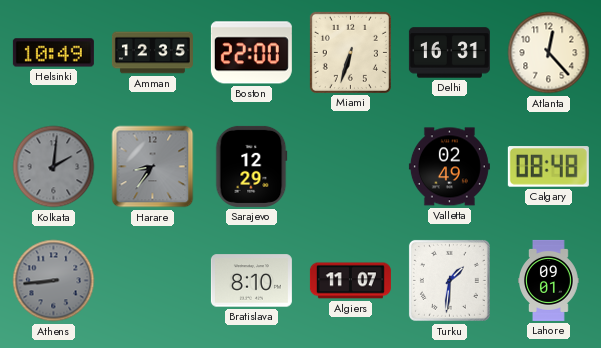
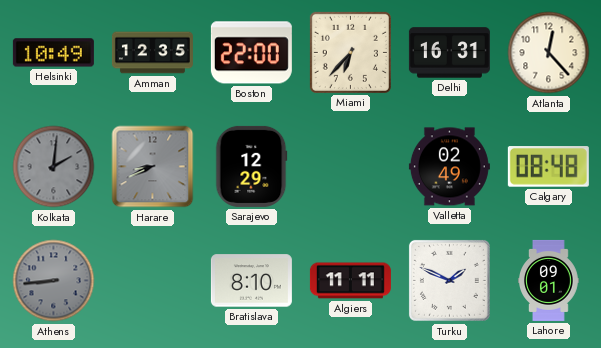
Miami: 6:33 -> 6:37
Harare: 8:36 -> 8:41
Algiers: 11:07 -> 11:11
Turku: 1:31 -> 1:49
